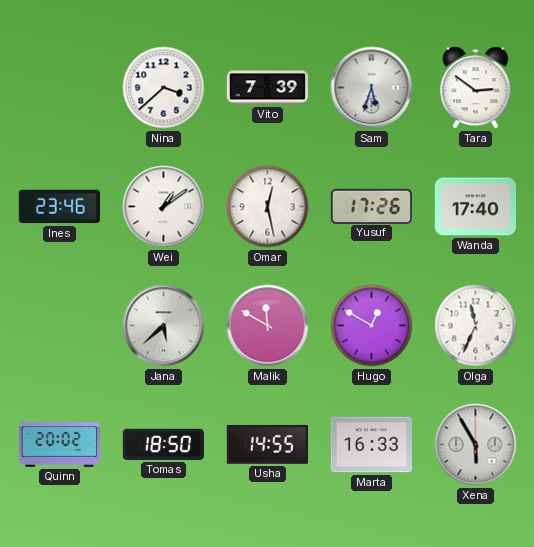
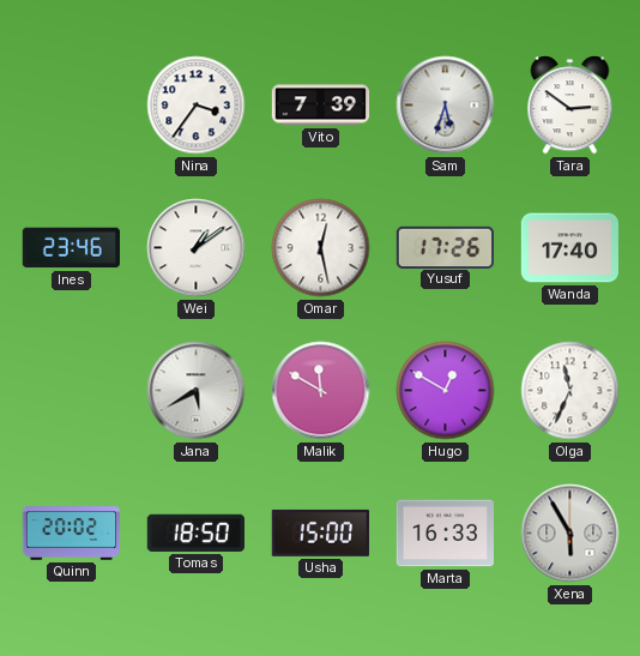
Nina: 3:38 -> 3:36
Jana: 5:38 -> 5:40
Usha: 14:55 -> 15:00
